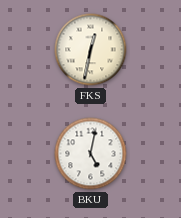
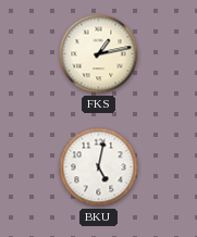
FKS: 12:32 -> 1:13
